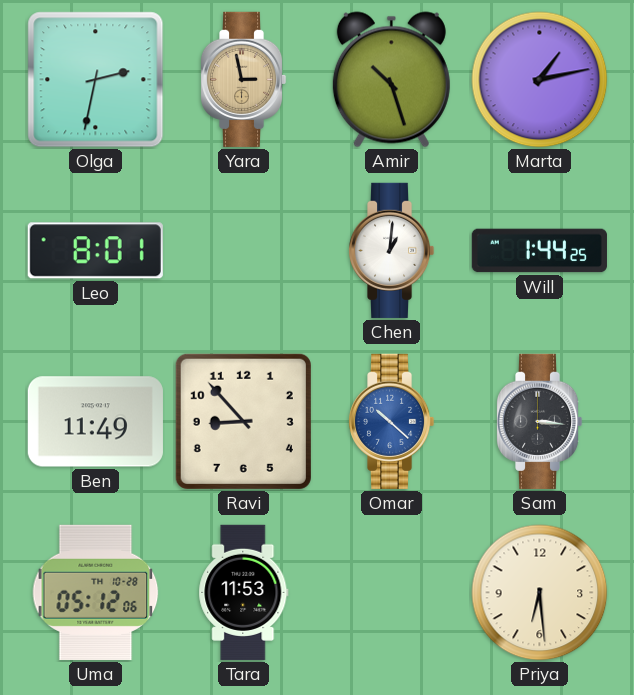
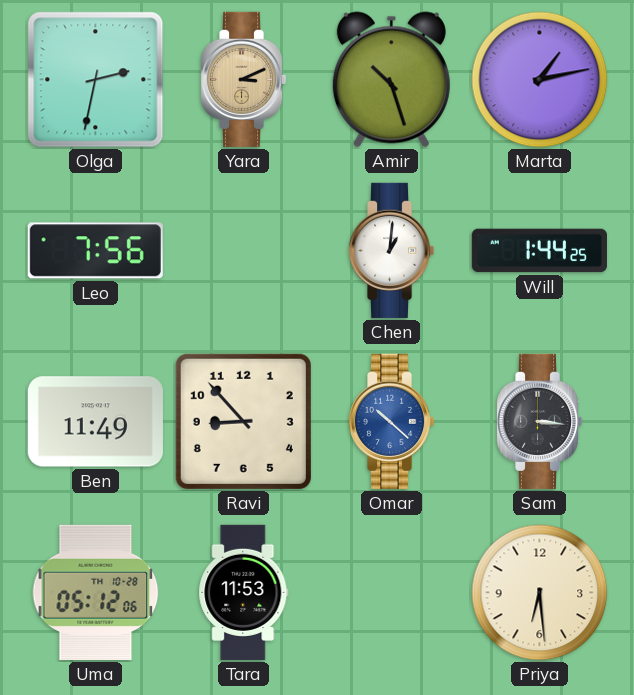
Yara: 2:58 -> 3:11
Leo: 8:01 -> 7:56
